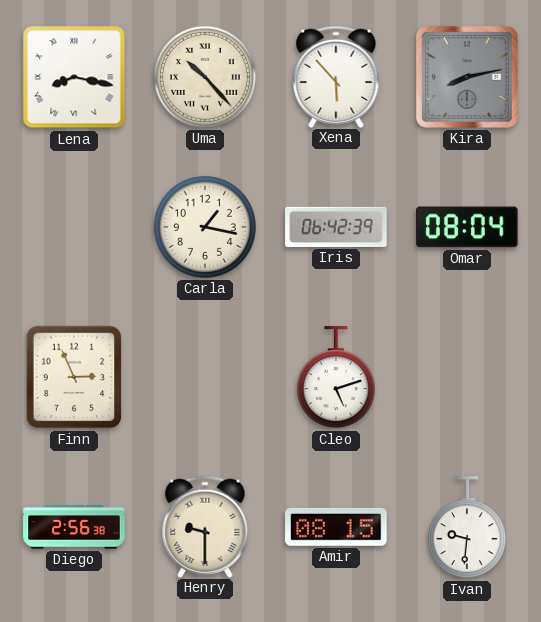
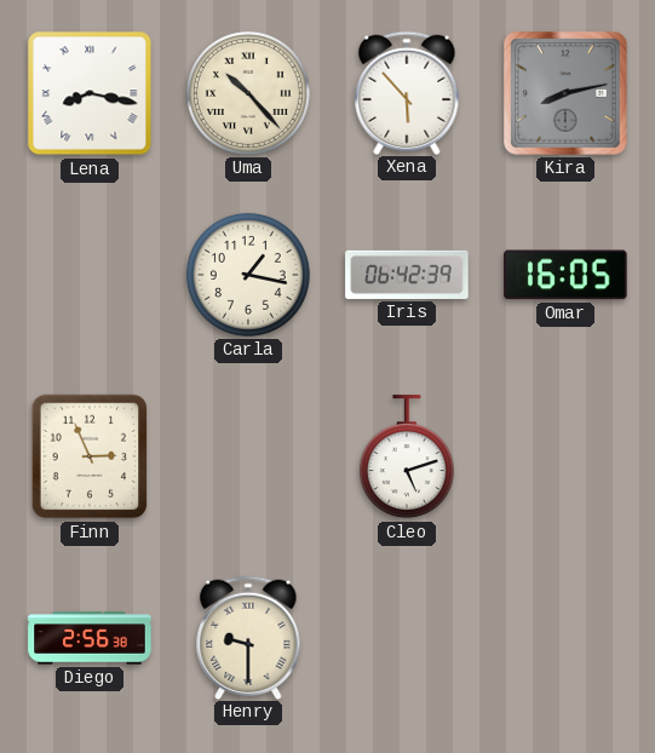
Omar: 08:04 -> 16:05
Amir: 08:15 -> none
Ivan: 9:31 -> none
